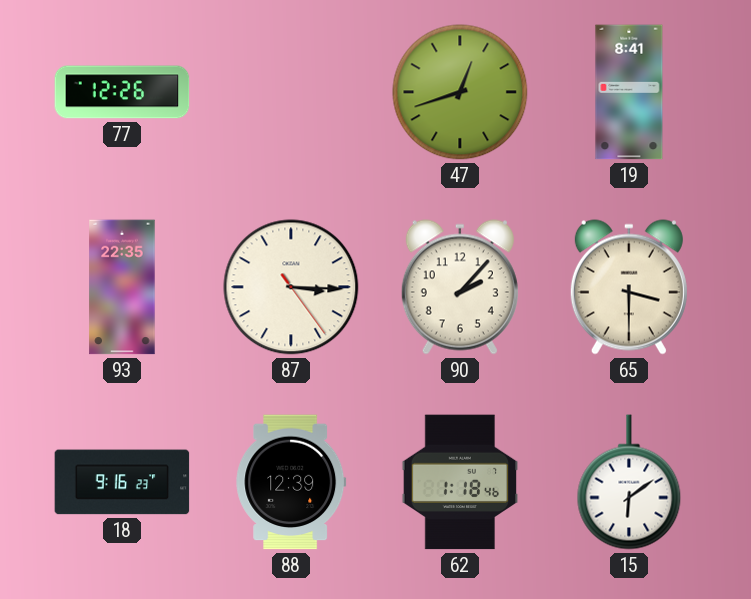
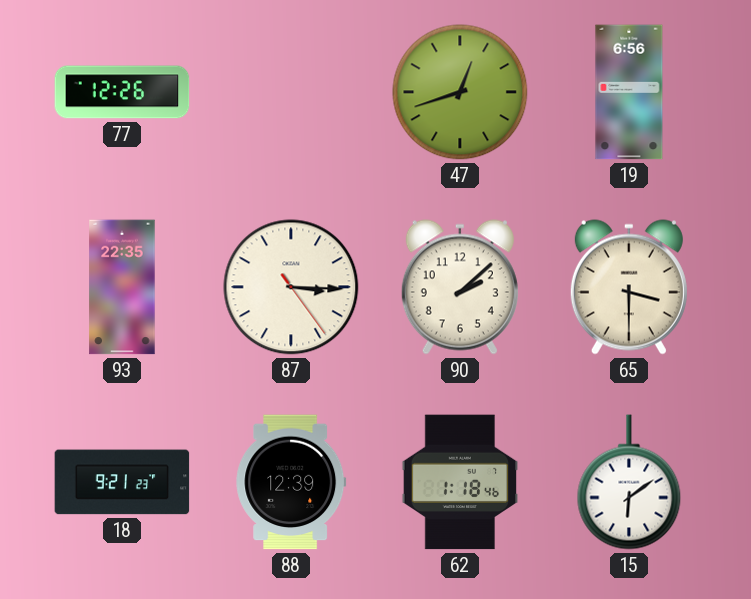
19: 8:41 -> 6:56
90: 2:07 -> 2:08
18: 9:16 -> 9:21
